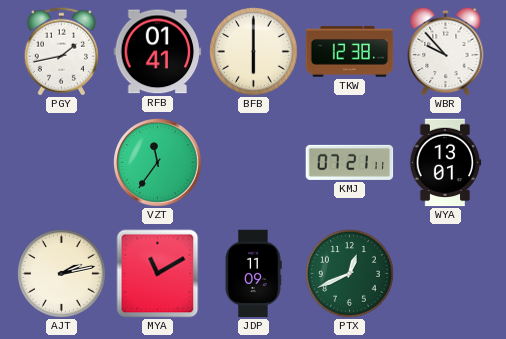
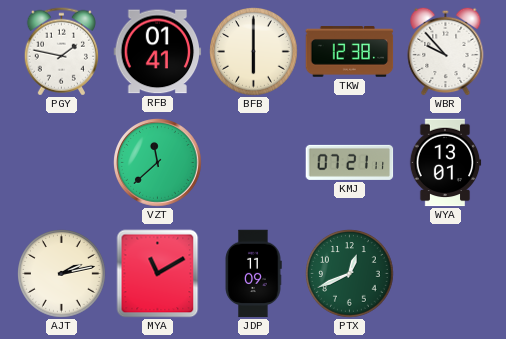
PGY: 1:43 -> 1:47
VZT: 11:36 -> 11:38
